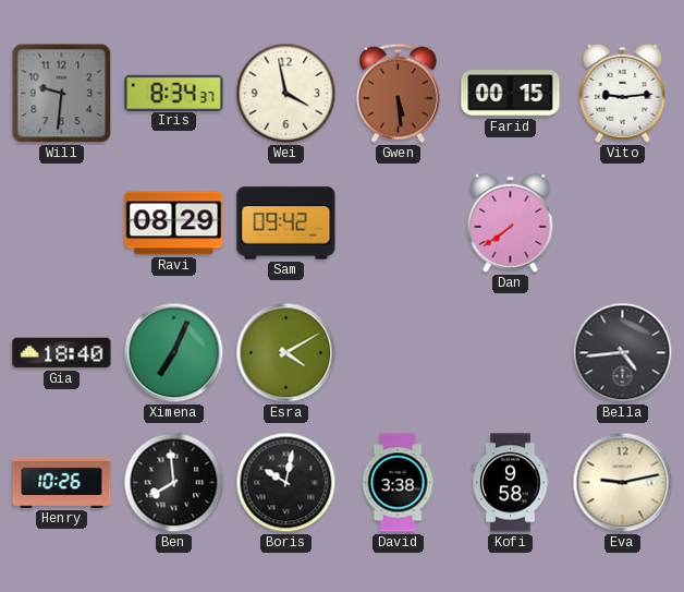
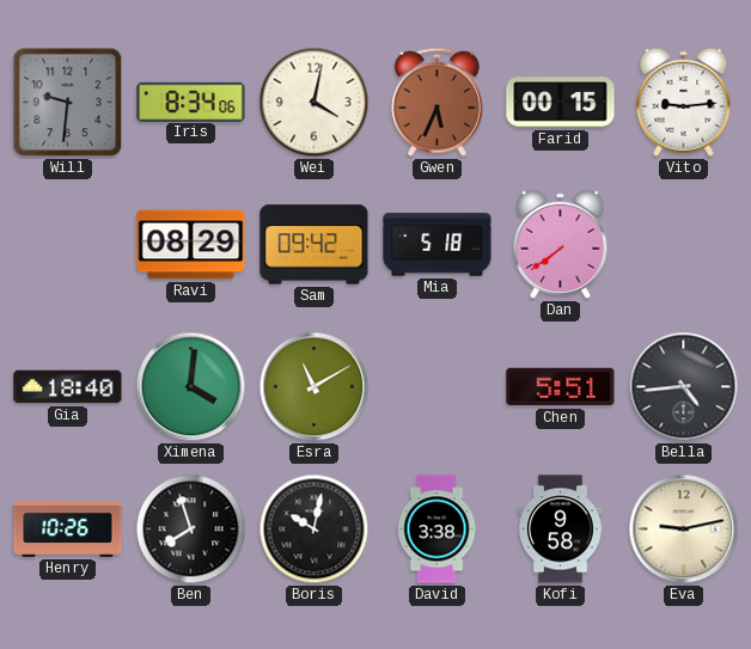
Iris: 8:34:37 -> 8:34:06
Wei: 3:58 -> 4:02
Gwen: 5:29 -> 5:34
Mia: none -> 5:18
Ximena: 7:04 -> 4:01
Esra: 4:10 -> 11:10
Chen: none -> 5:51
Ben: 7:59 -> 7:57
